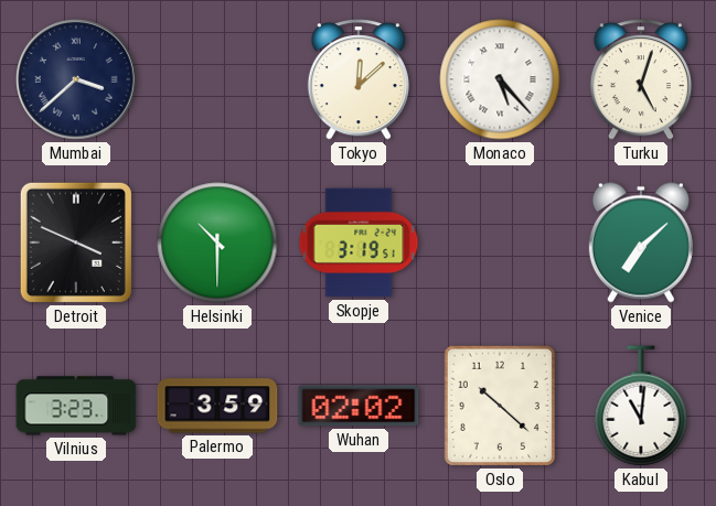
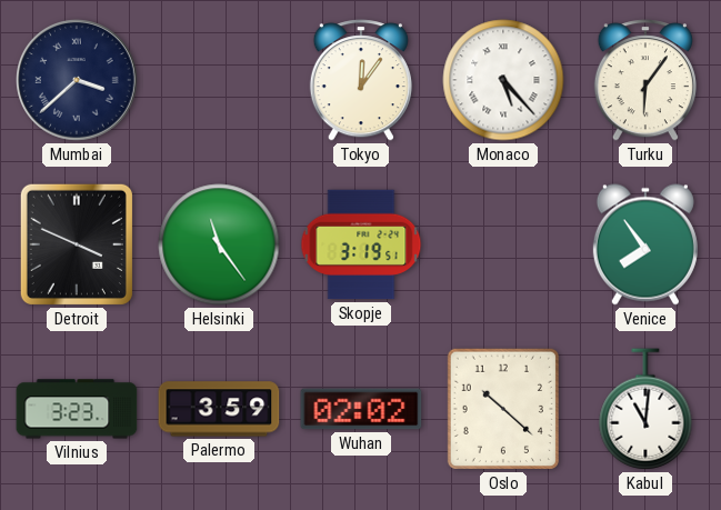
Tokyo: 12:08 -> 12:06
Turku: 5:03 -> 6:06
Helsinki: 10:30 -> 11:24
Venice: 7:08 -> 7:54
